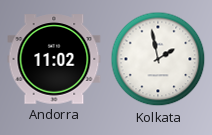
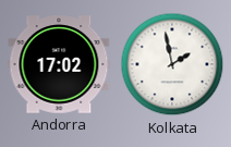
Andorra: 11:02 -> 17:02
